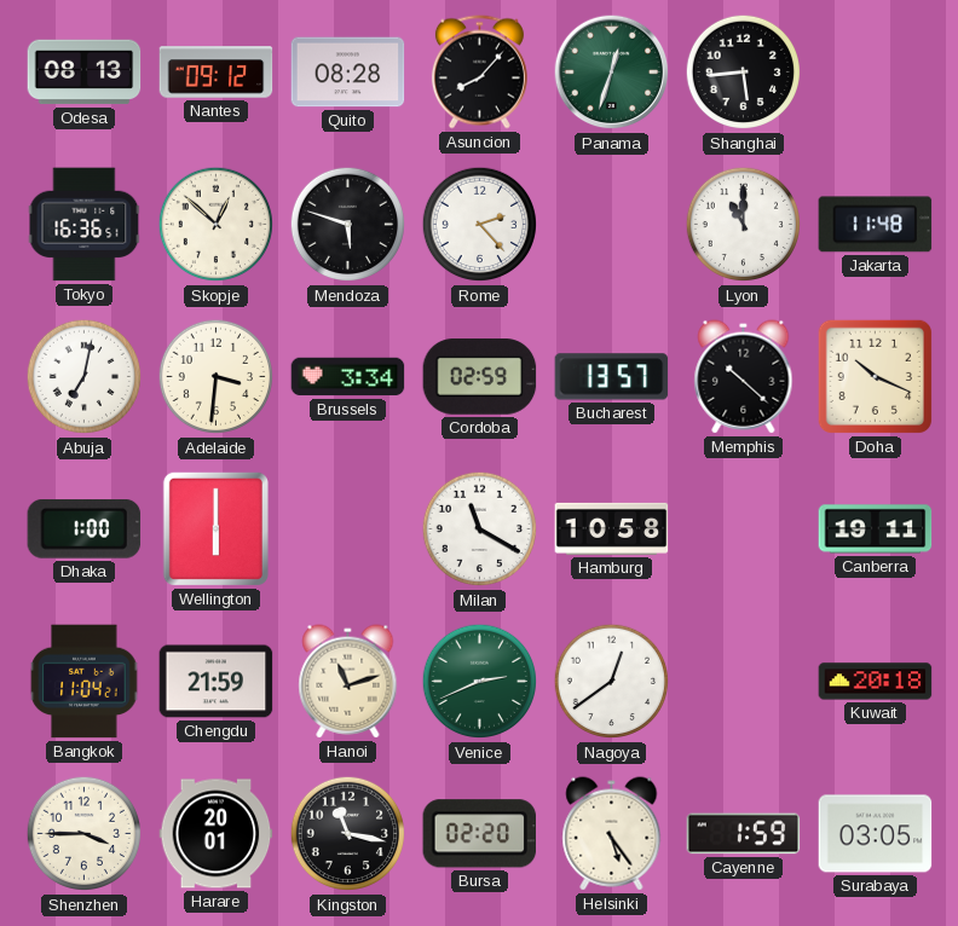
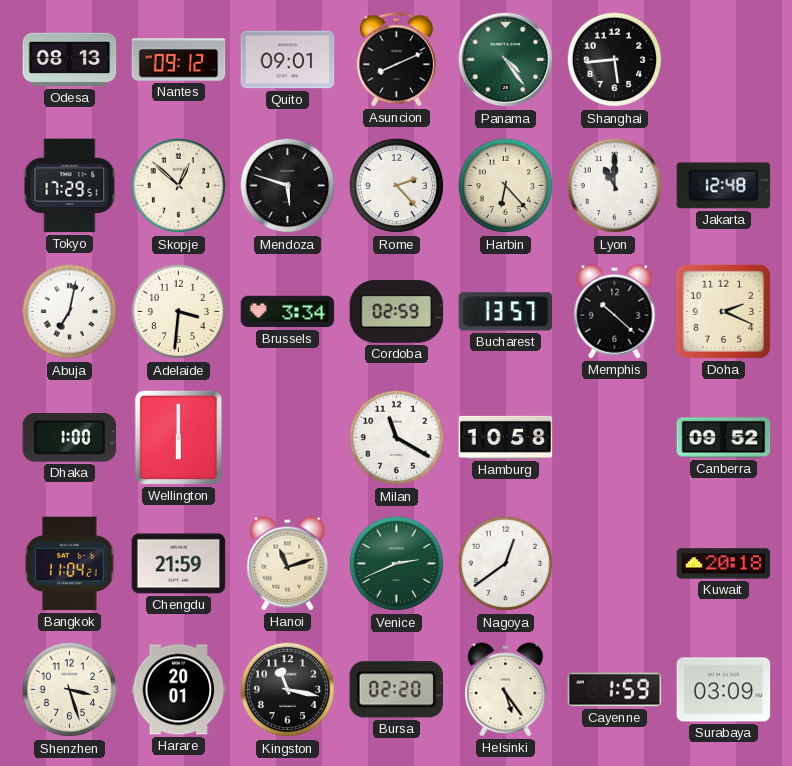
Quito: 08:28 -> 09:01
Asuncion: 8:07 -> 8:11
Panama: 12:33 -> 4:24
Tokyo: 16:36 -> 17:29
Harbin: none -> 6:23
Jakarta: 11:48 -> 12:48
Doha: 10:19 -> 2:19
Canberra: 19:11 -> 09:52
Shenzhen: 3:45 -> 3:27
Surabaya: 03:05 -> 03:09
